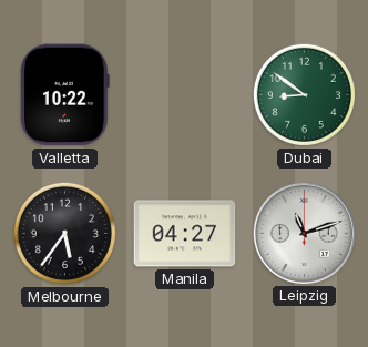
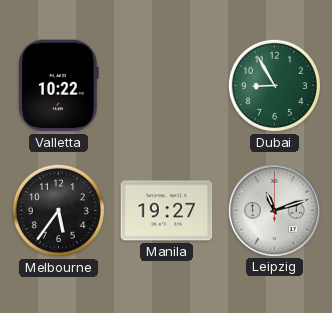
Dubai: 8:51 -> 8:55
Manila: 04:27 -> 19:27
